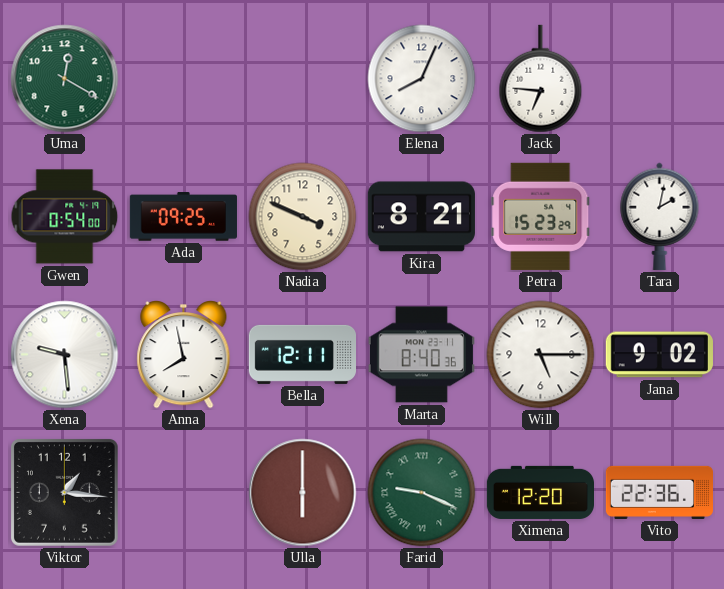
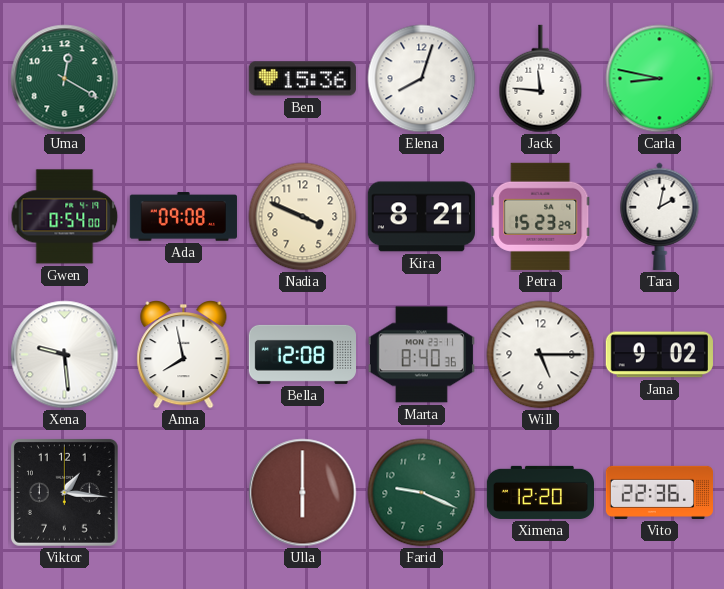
Ben: none -> 15:36
Elena: 8:04 -> 8:03
Jack: 6:46 -> 11:46
Carla: none -> 8:47
Ada: 09:25 -> 09:08
Bella: 12:11 -> 12:08
Farid numerals: Roman -> Arabic
